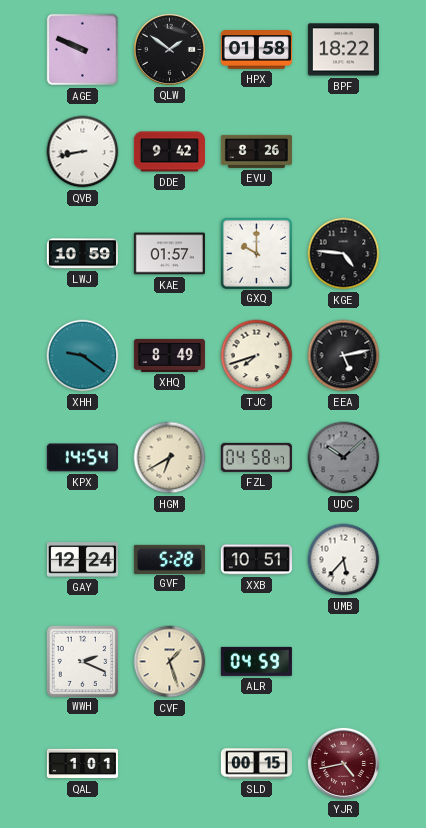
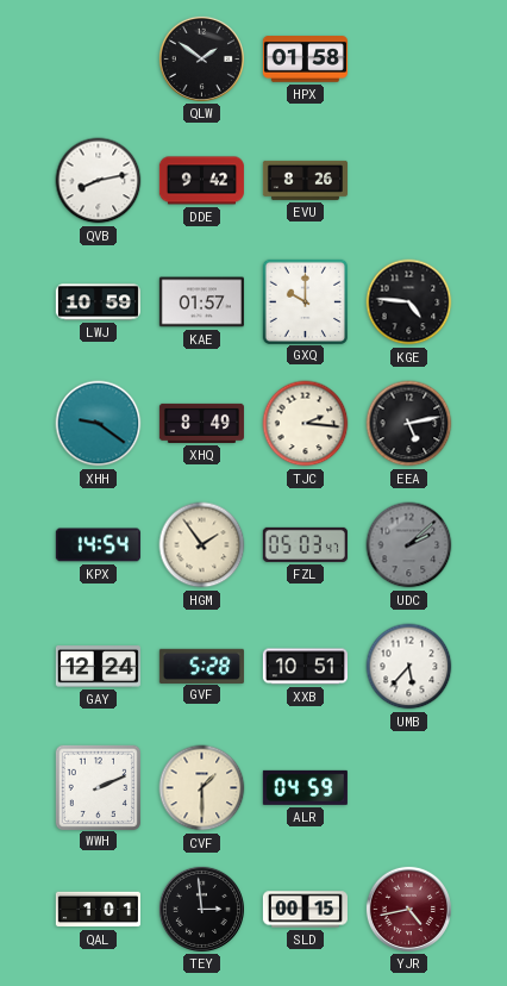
AGE: 9:49 -> none
BPF: 18:22 -> none
QVB: 8:43 -> 8:13
TJC: 7:42 -> 2:16
HGM: 6:40 -> 1:54
FZL: 04:58 -> 05:03
UDC: 10:08 -> 2:08
WWH: 2:19 -> 2:11
CVF: 1:27 -> 1:30
TEY: none -> 2:59
